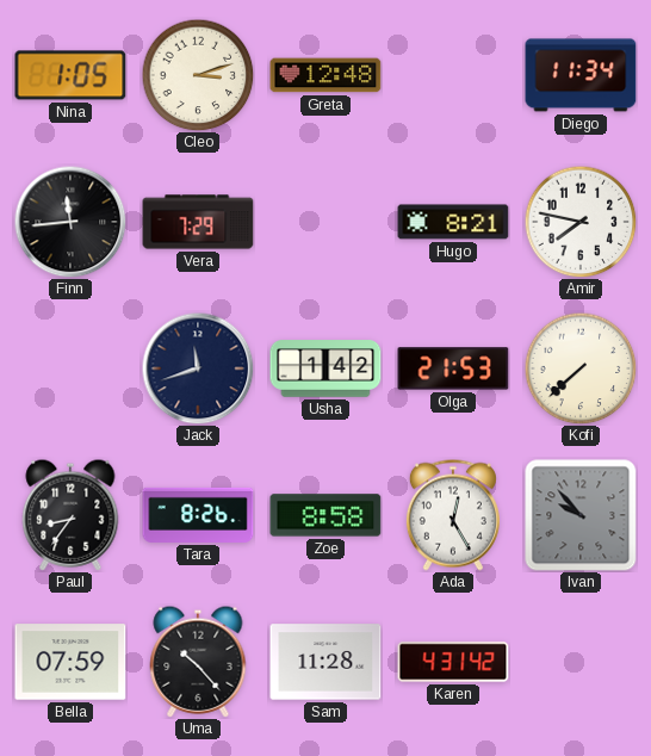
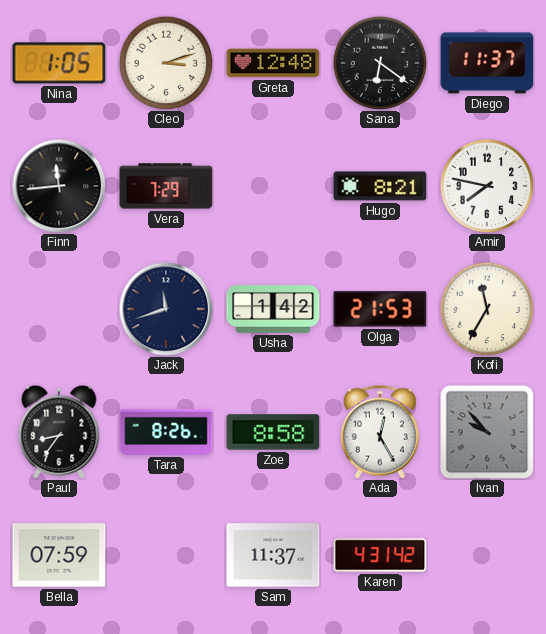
Sana: none -> 6:21
Diego: 11:34 -> 11:37
Kofi: 7:38 -> 11:35
Uma: 10:23 -> none
Sam: 11:28 -> 11:37
